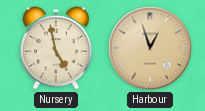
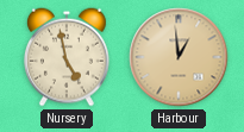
Harbour: 12:57 -> 12:59
